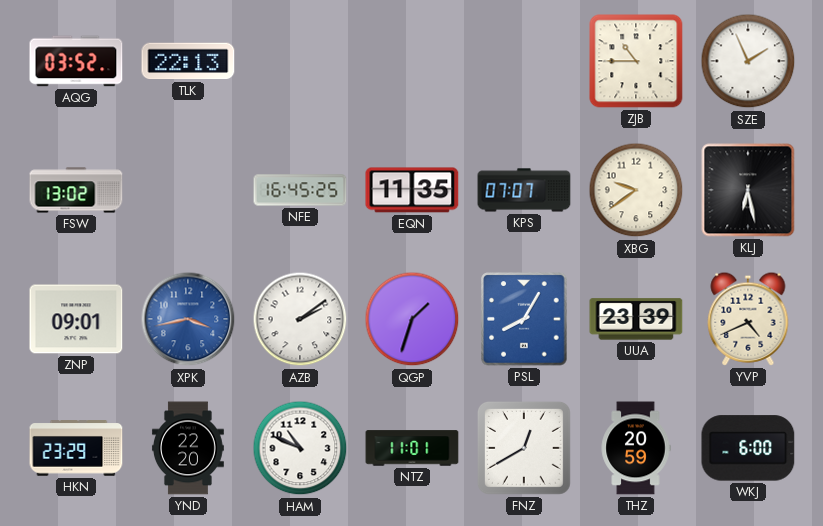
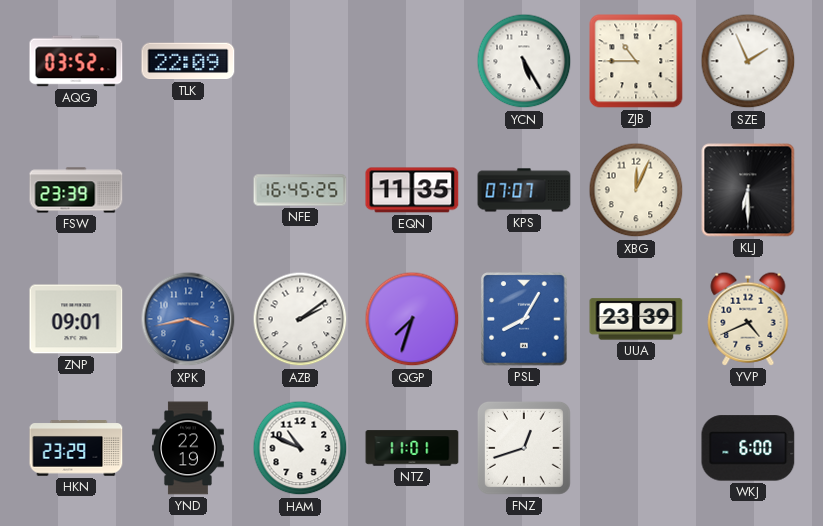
TLK: 22:13 -> 22:09
YCN: none -> 5:25
FSW: 13:02 -> 23:39
XBG: 9:39 -> 12:04
KLJ: 6:28 -> 6:30
QGP: 1:33 -> 7:33
YND: 22:20 -> 22:19
FNZ: 12:40 -> 12:42
THZ: 20:59 -> none
